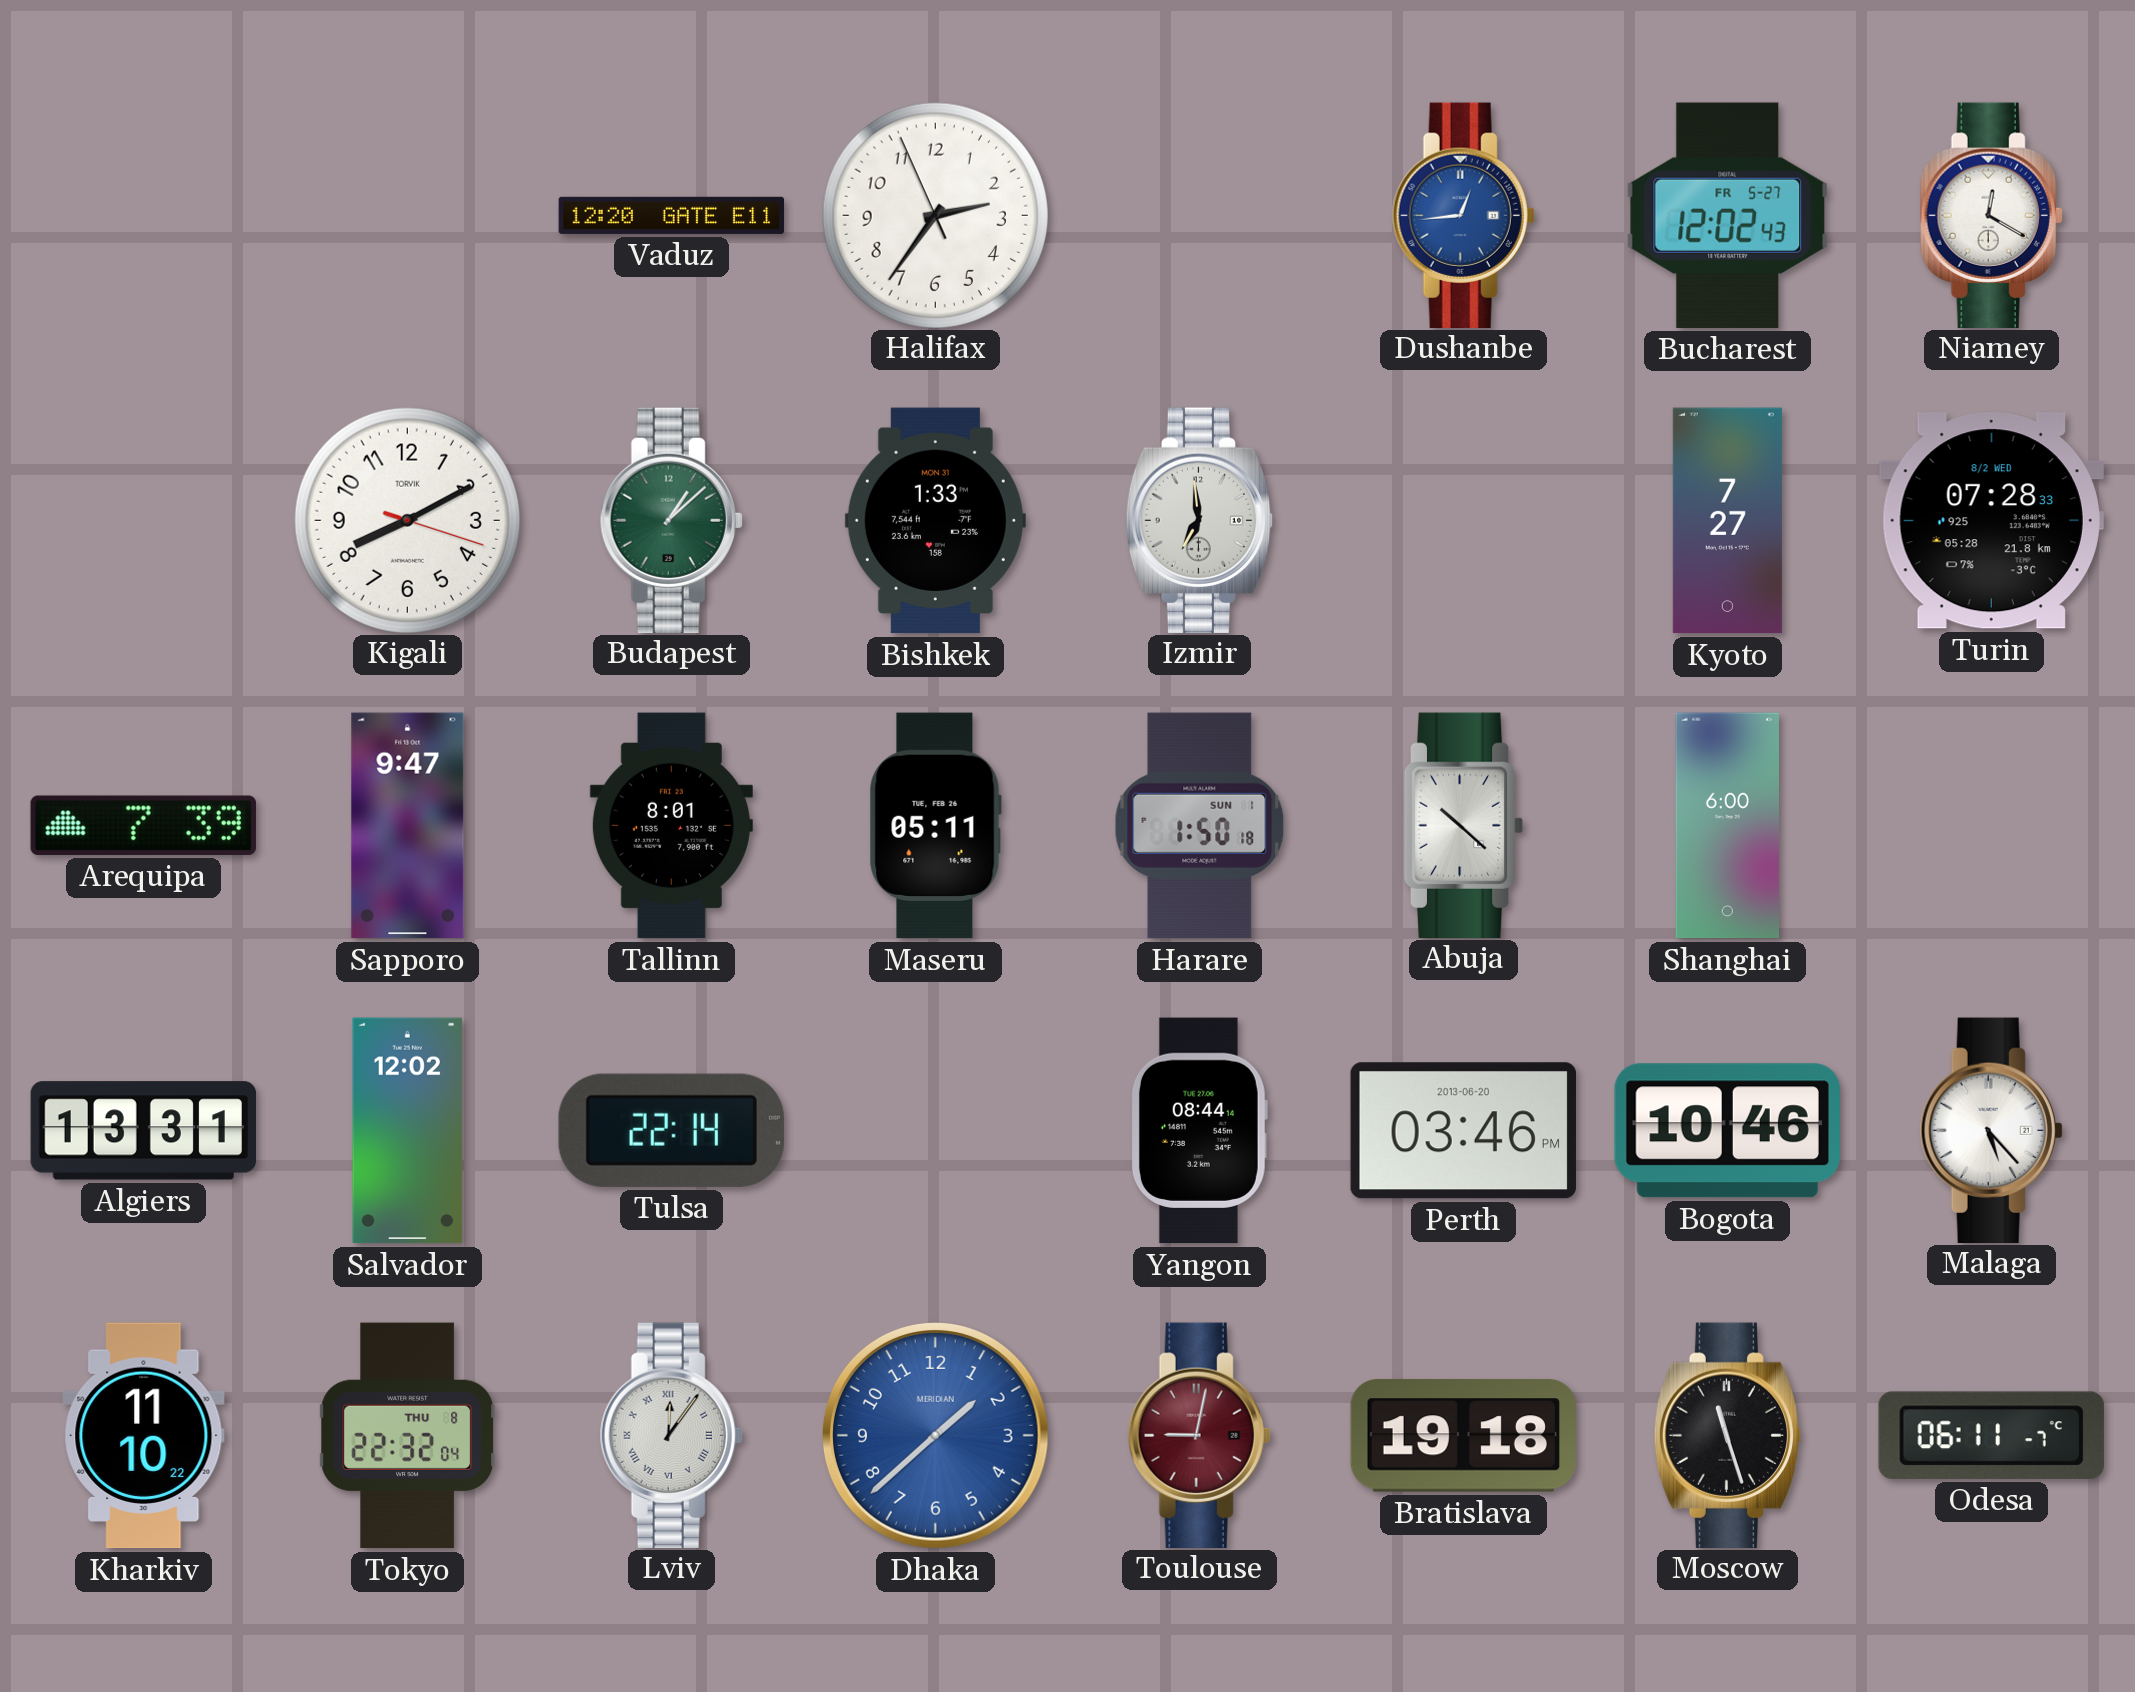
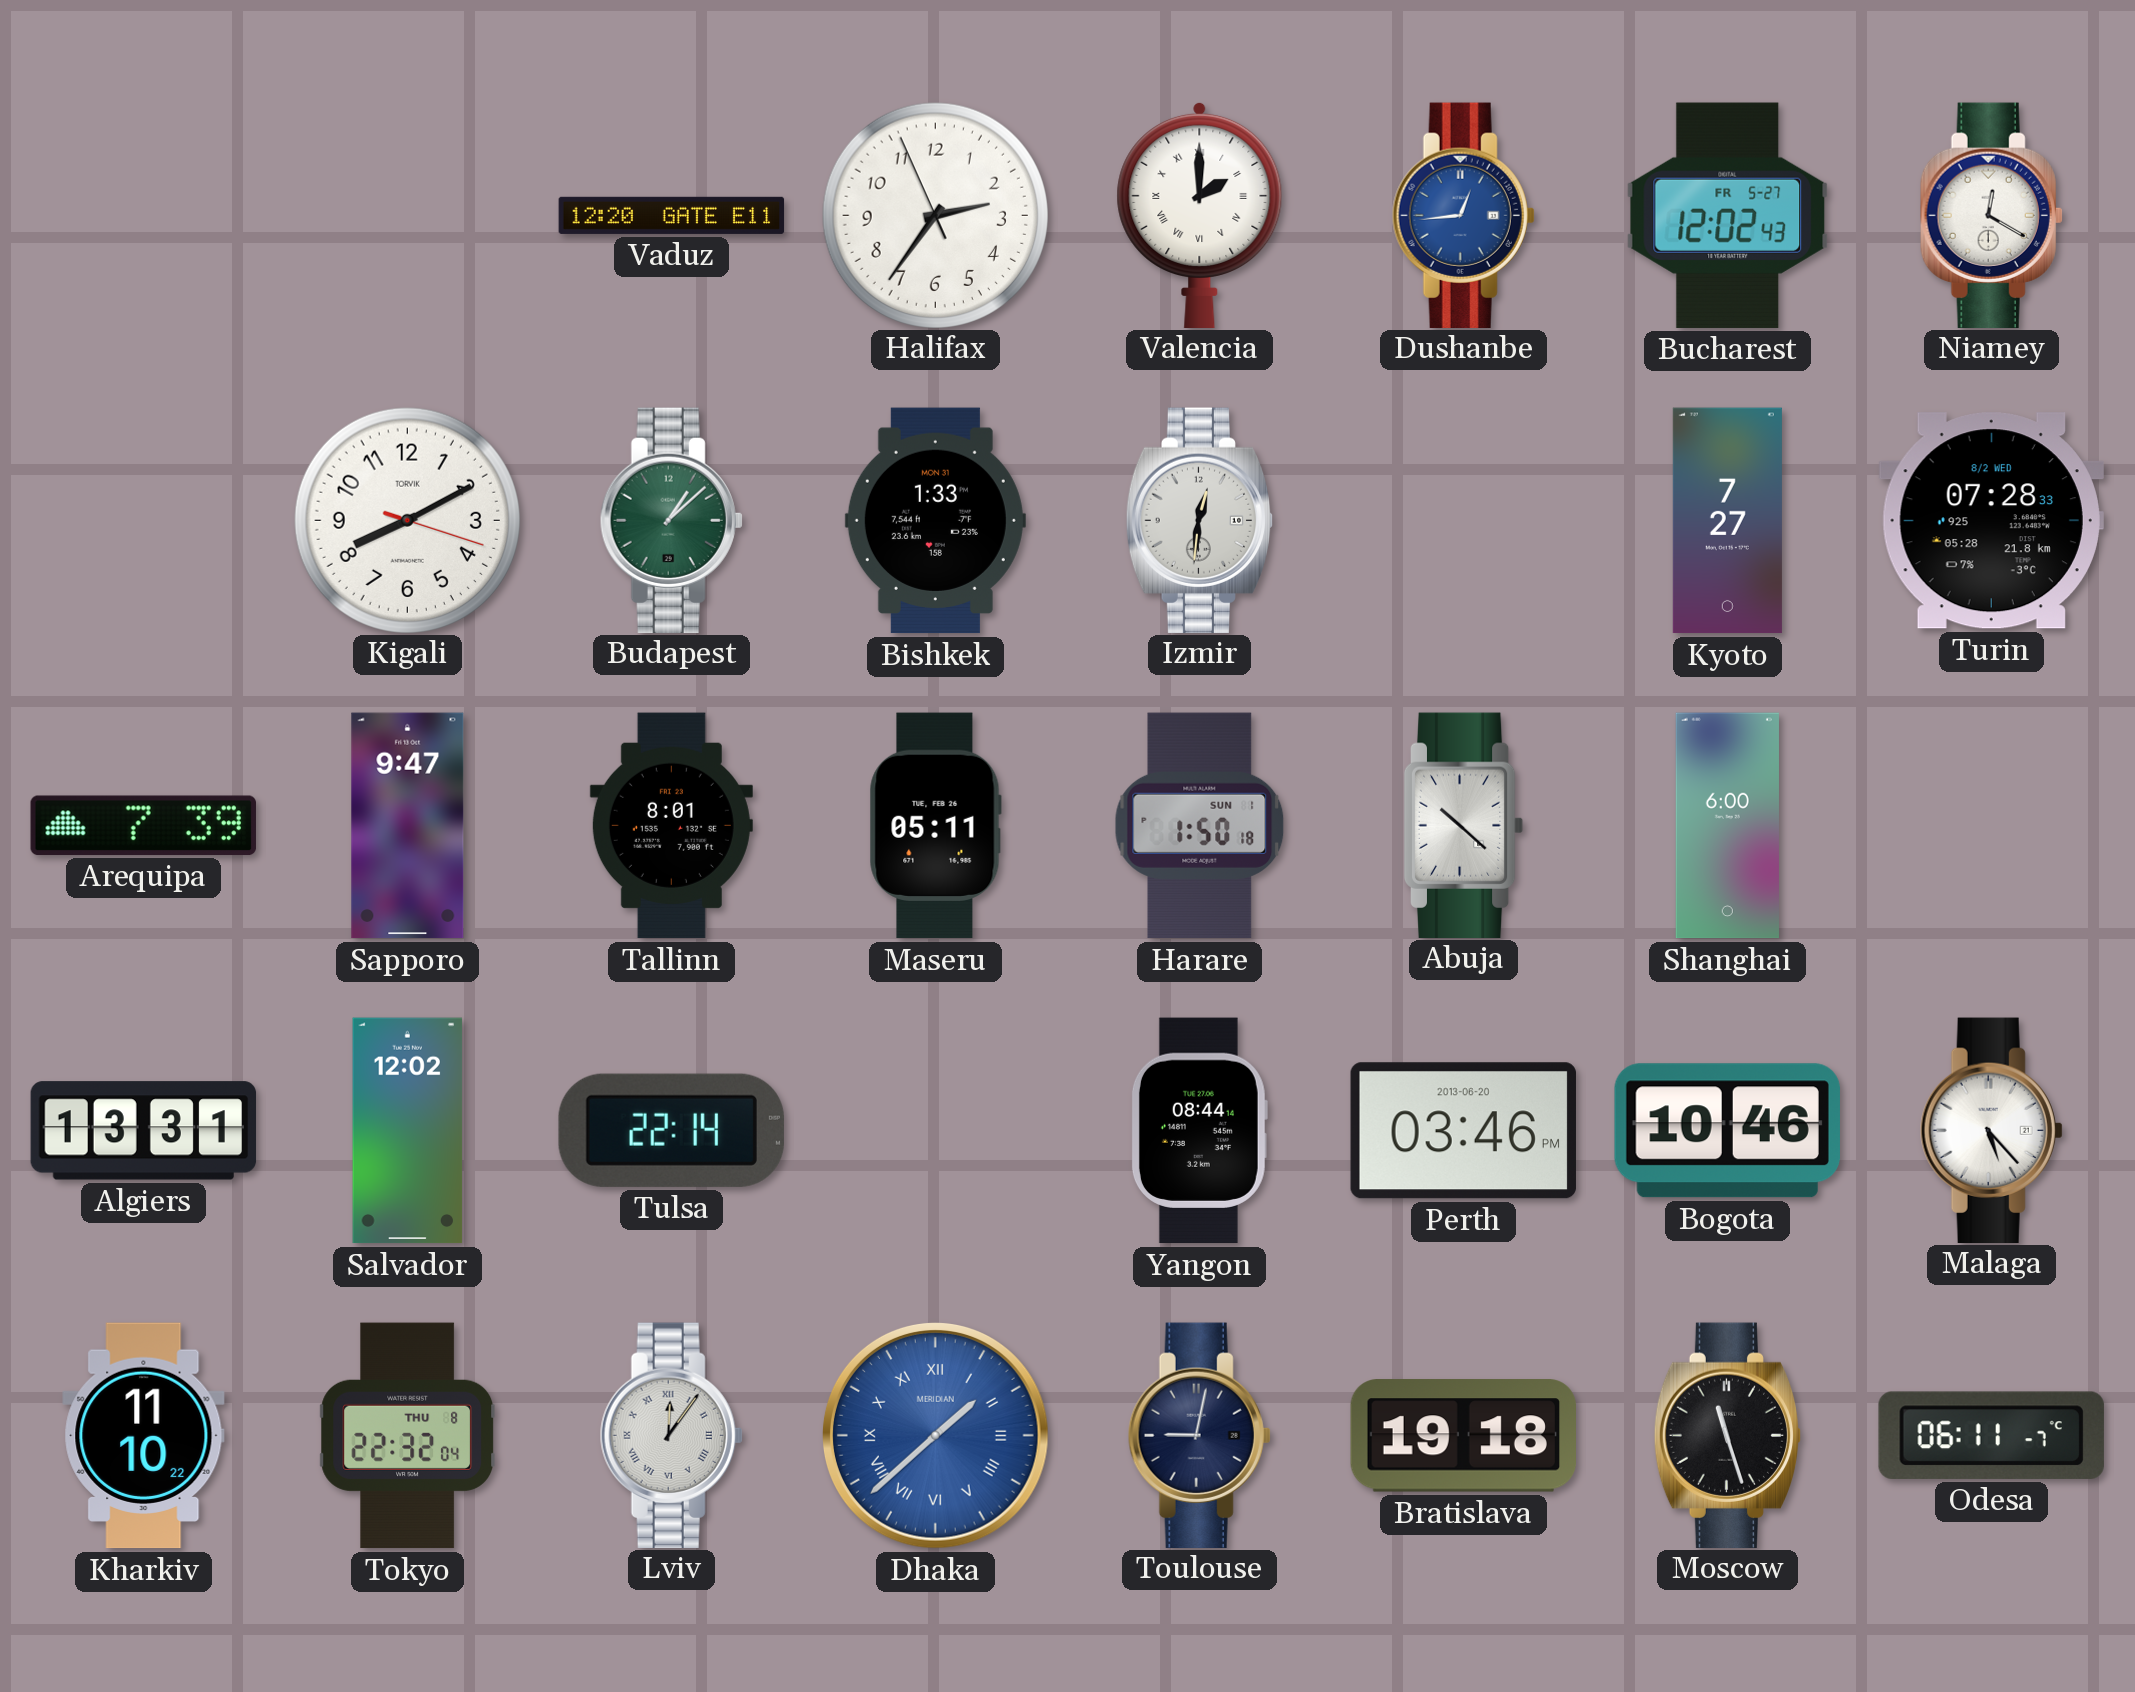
Valencia: none -> 2:00
Izmir: 6:59 -> 12:31
Dhaka numerals: Arabic -> Roman
Toulouse dial: burgundy -> navy
